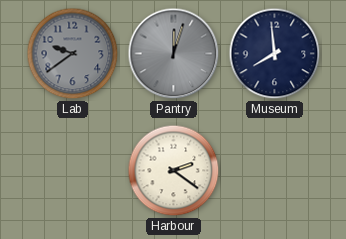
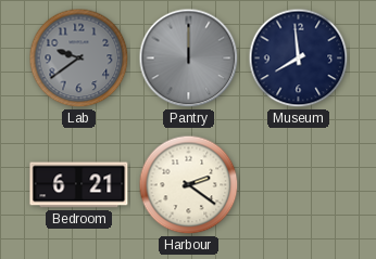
Pantry: 12:03 -> 12:00
Bedroom: none -> 6:21
